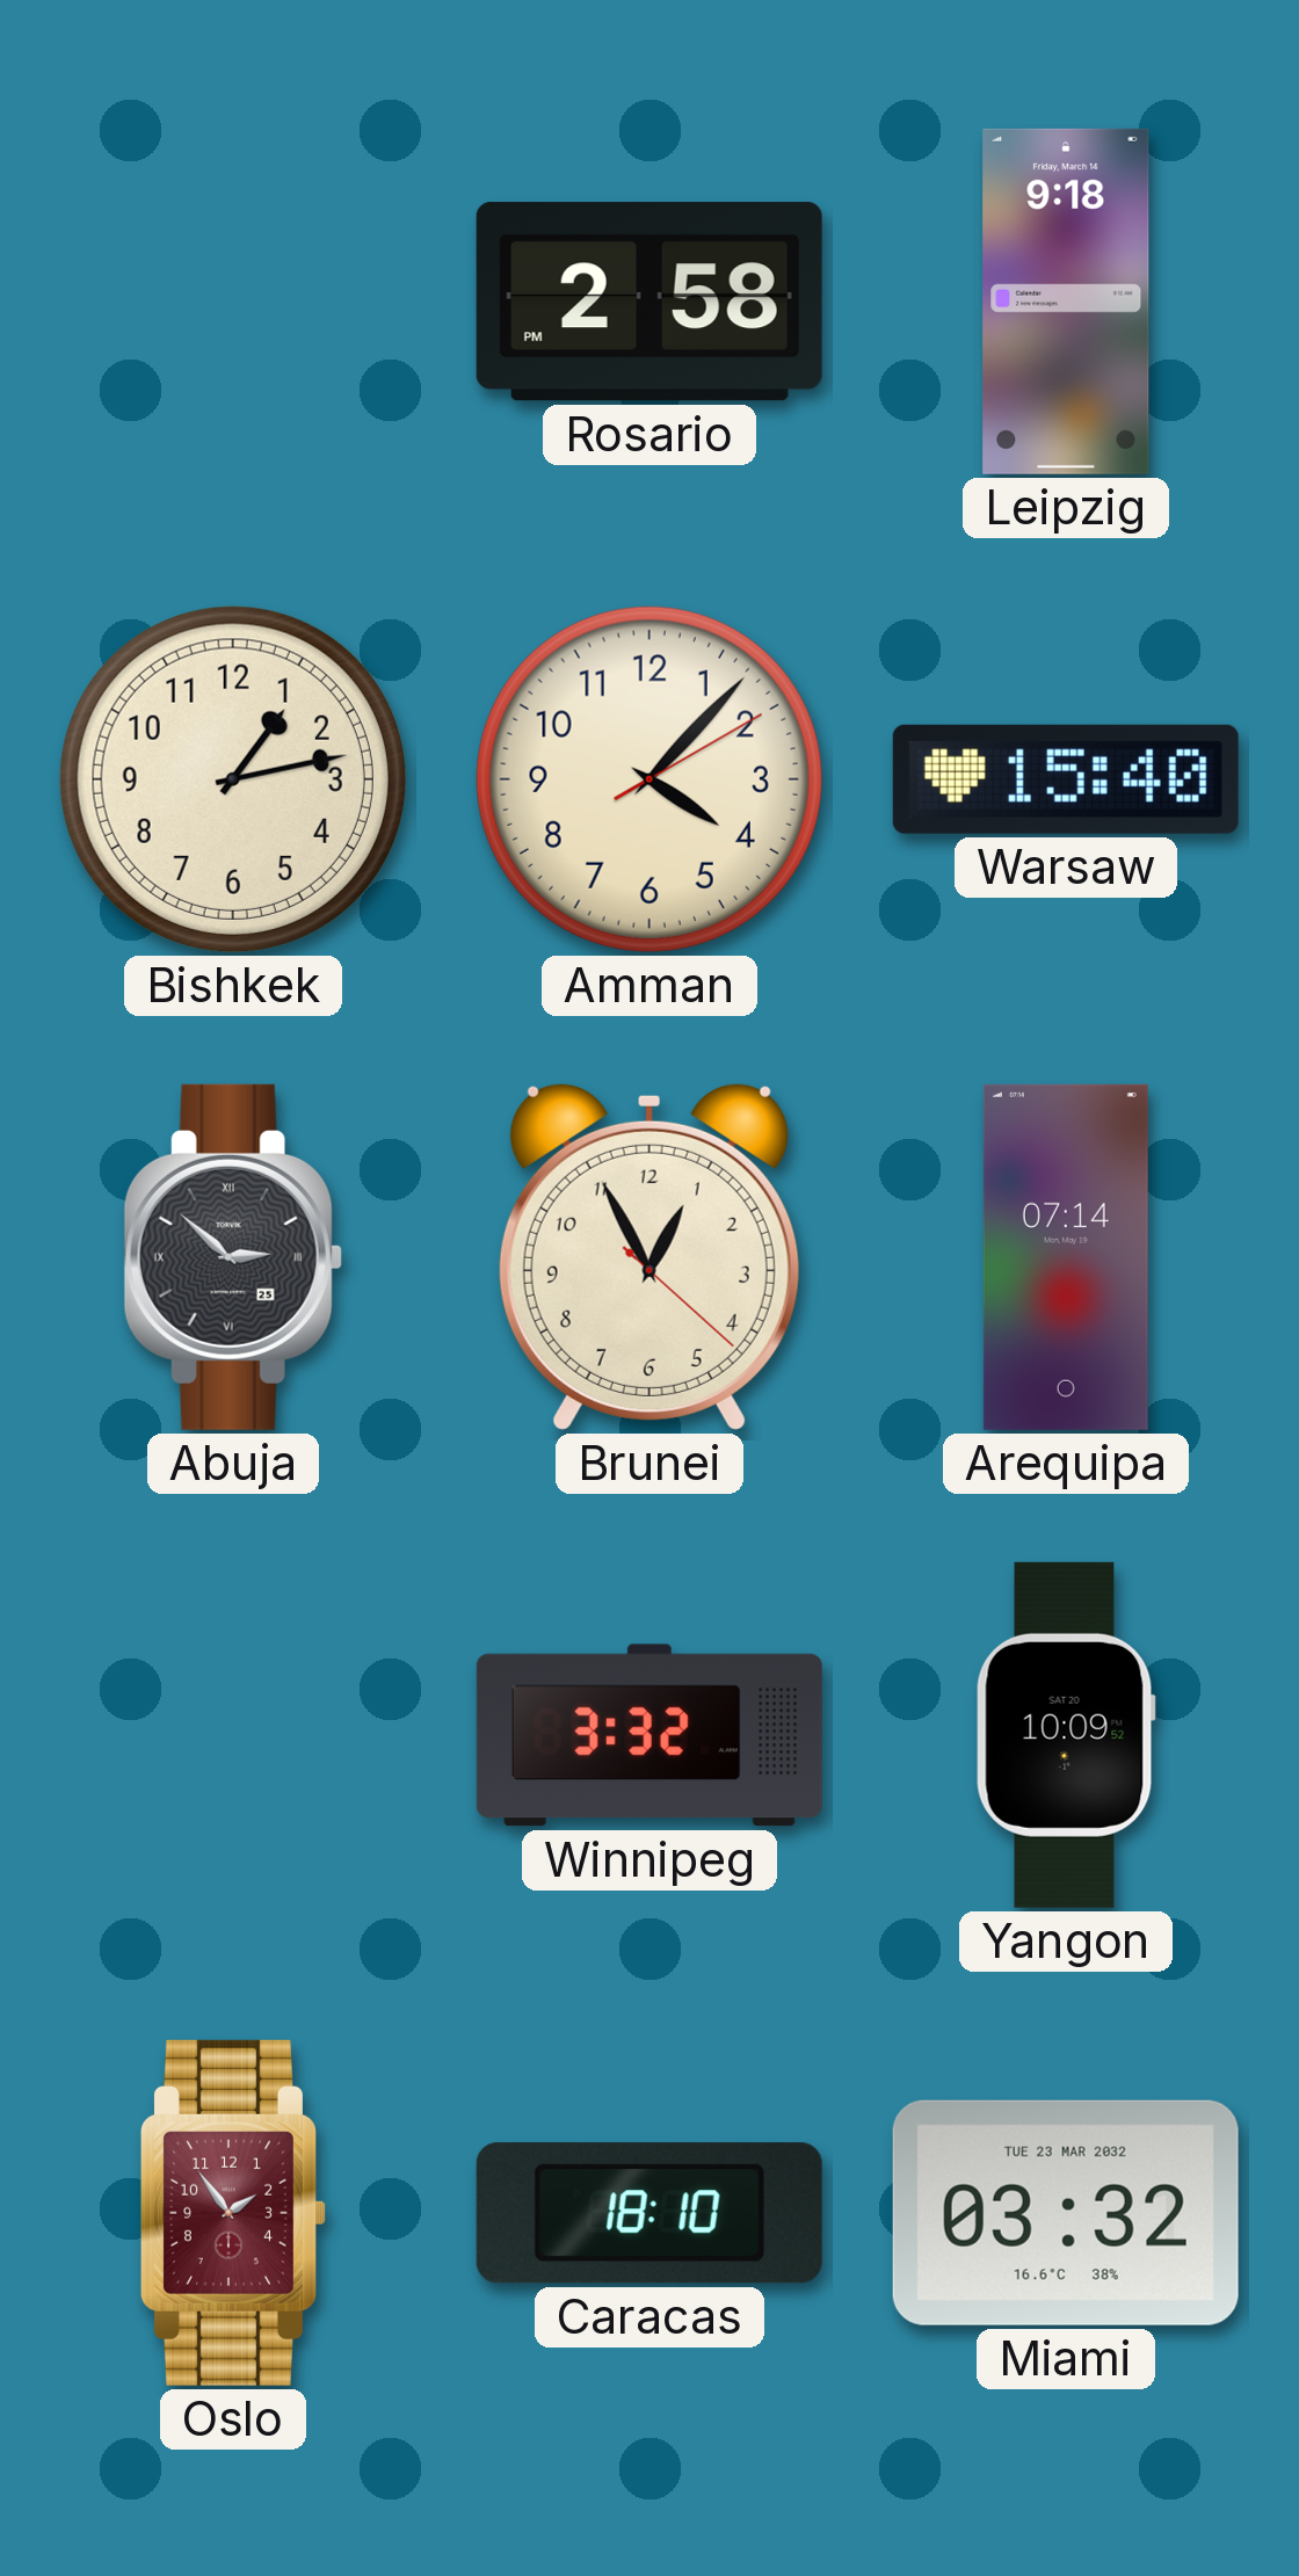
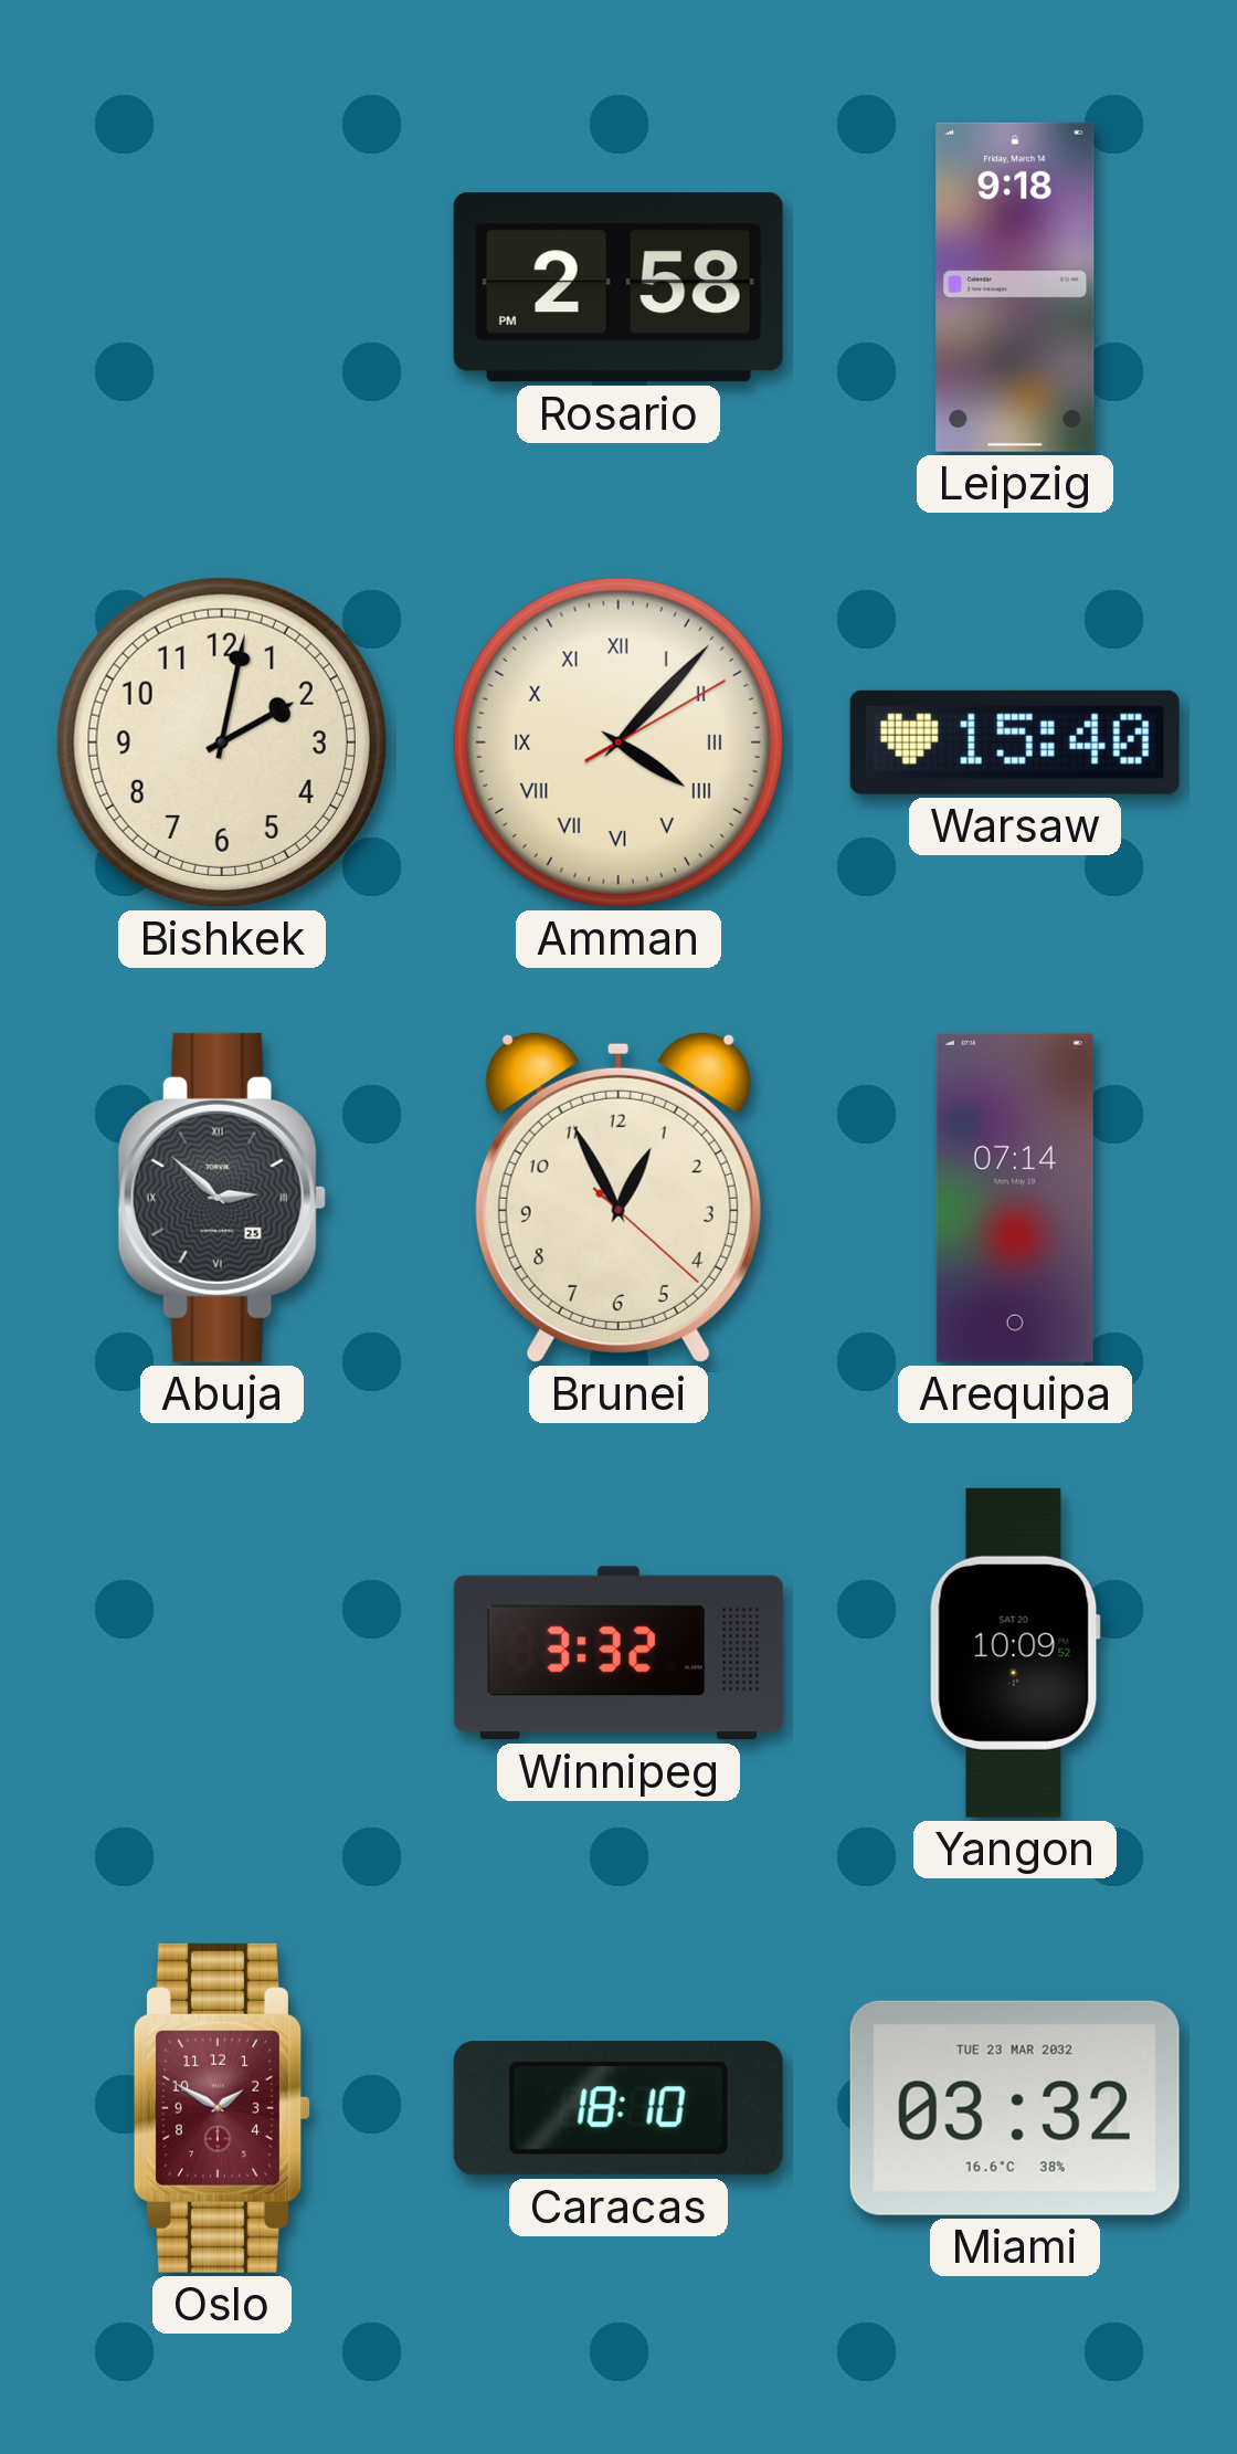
Bishkek: 1:13 -> 2:02
Amman numerals: Arabic -> Roman
Oslo: 1:54 -> 1:50
